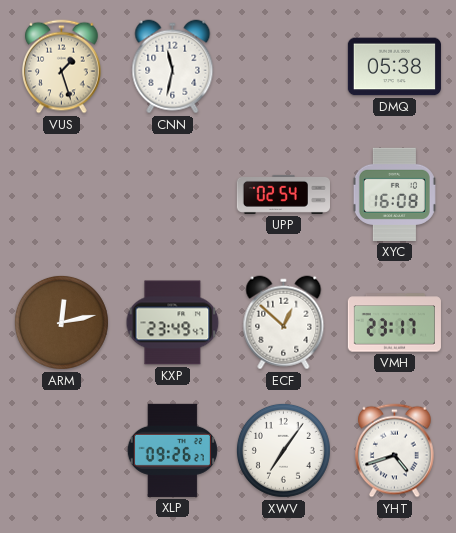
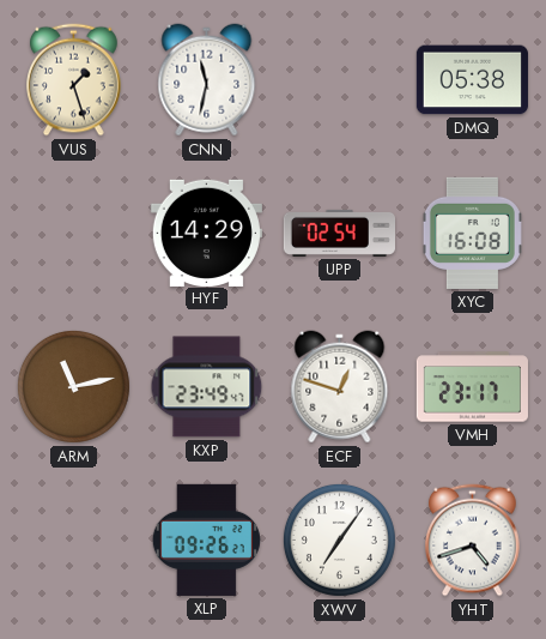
HYF: none -> 14:29
ARM: 12:13 -> 11:13
ECF: 12:52 -> 12:48
